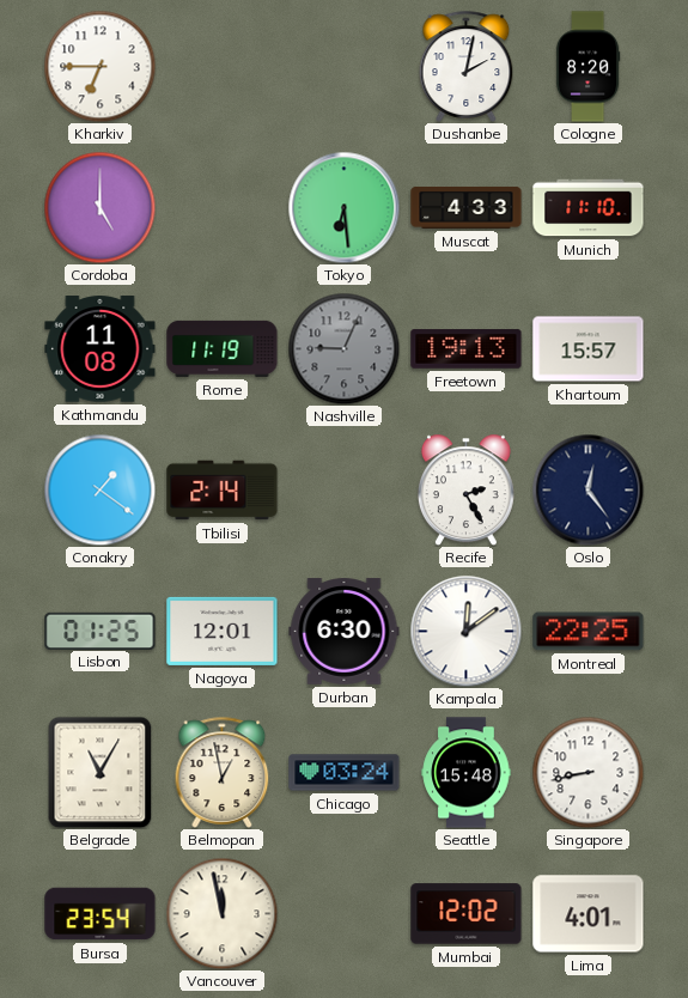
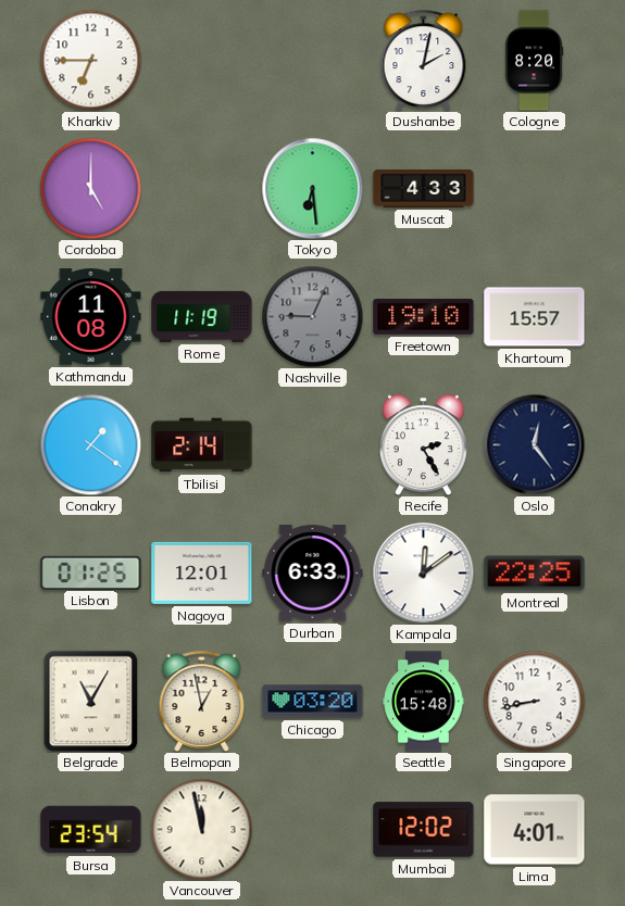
Munich: 11:10 -> none
Freetown: 19:13 -> 19:10
Durban: 6:30 -> 6:33
Chicago: 03:24 -> 03:20
